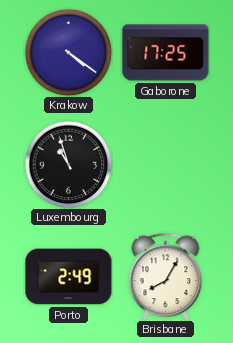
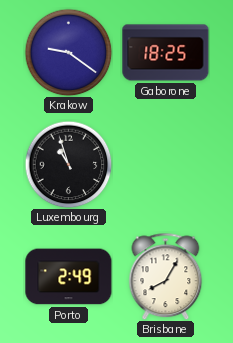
Krakow: 4:21 -> 9:21
Gaborone: 17:25 -> 18:25
